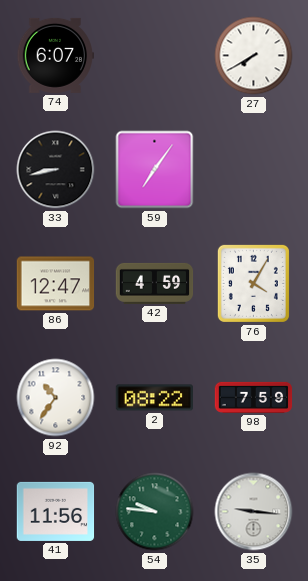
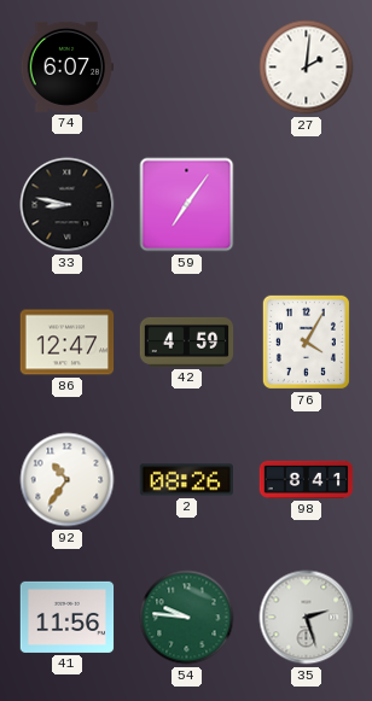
27: 7:40 -> 2:01
33: 8:43 -> 8:47
2: 08:22 -> 08:26
98: 7:59 -> 8:41
35: 9:16 -> 2:27
